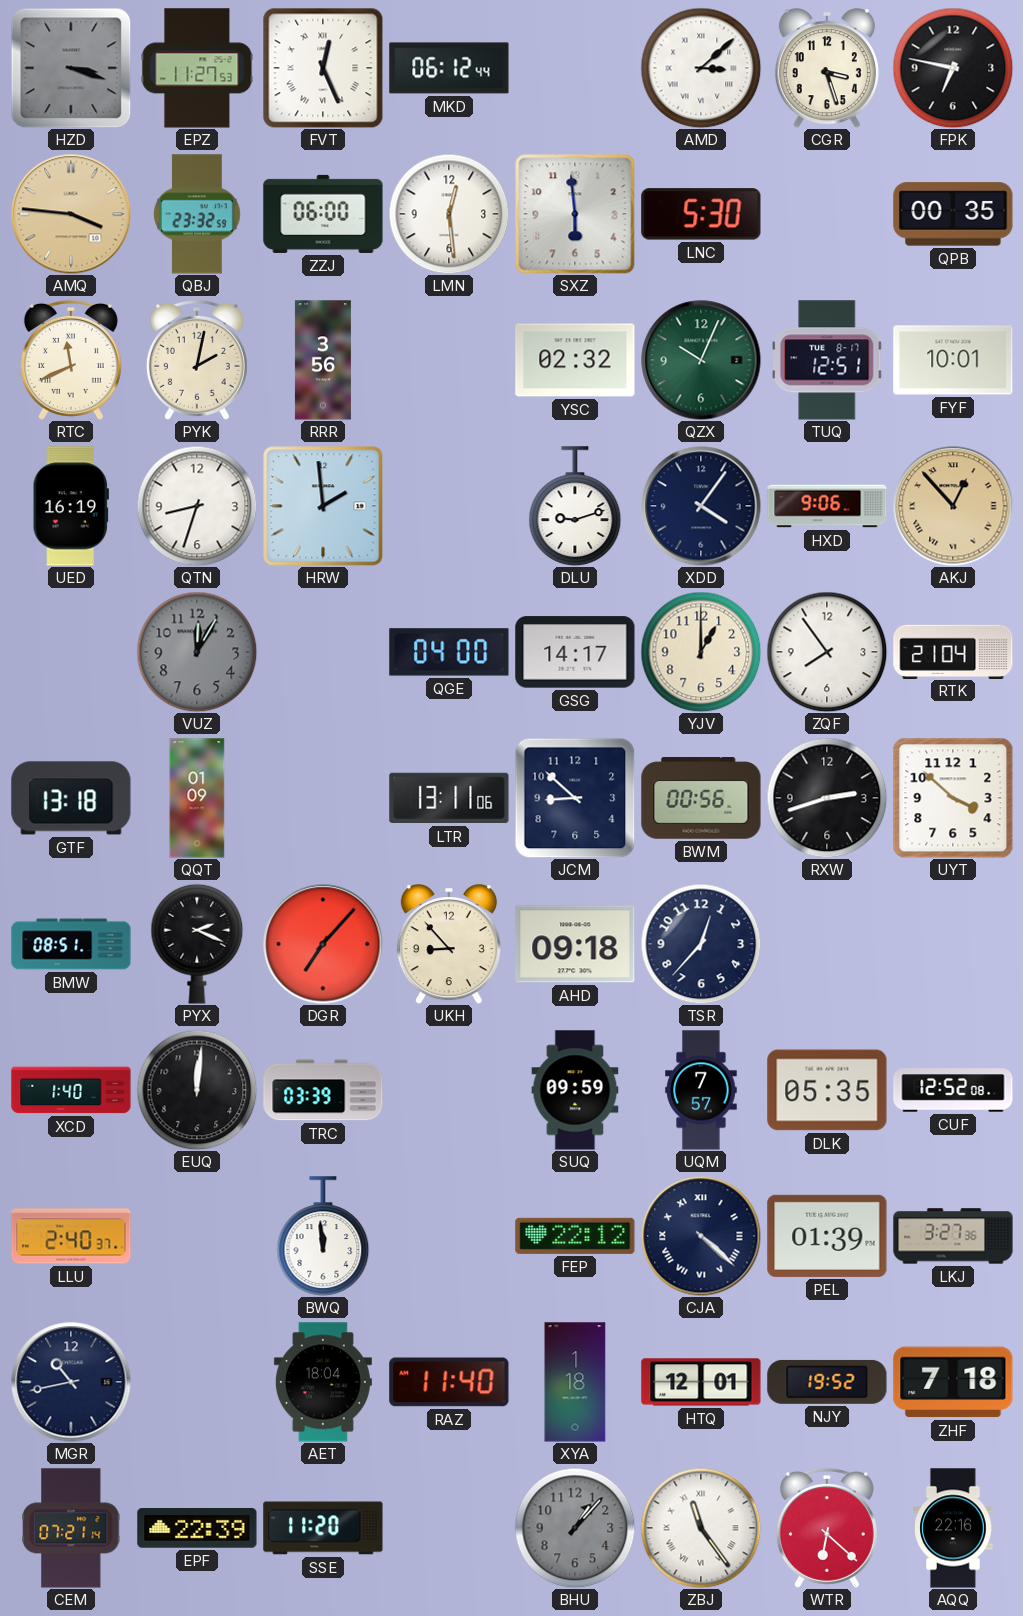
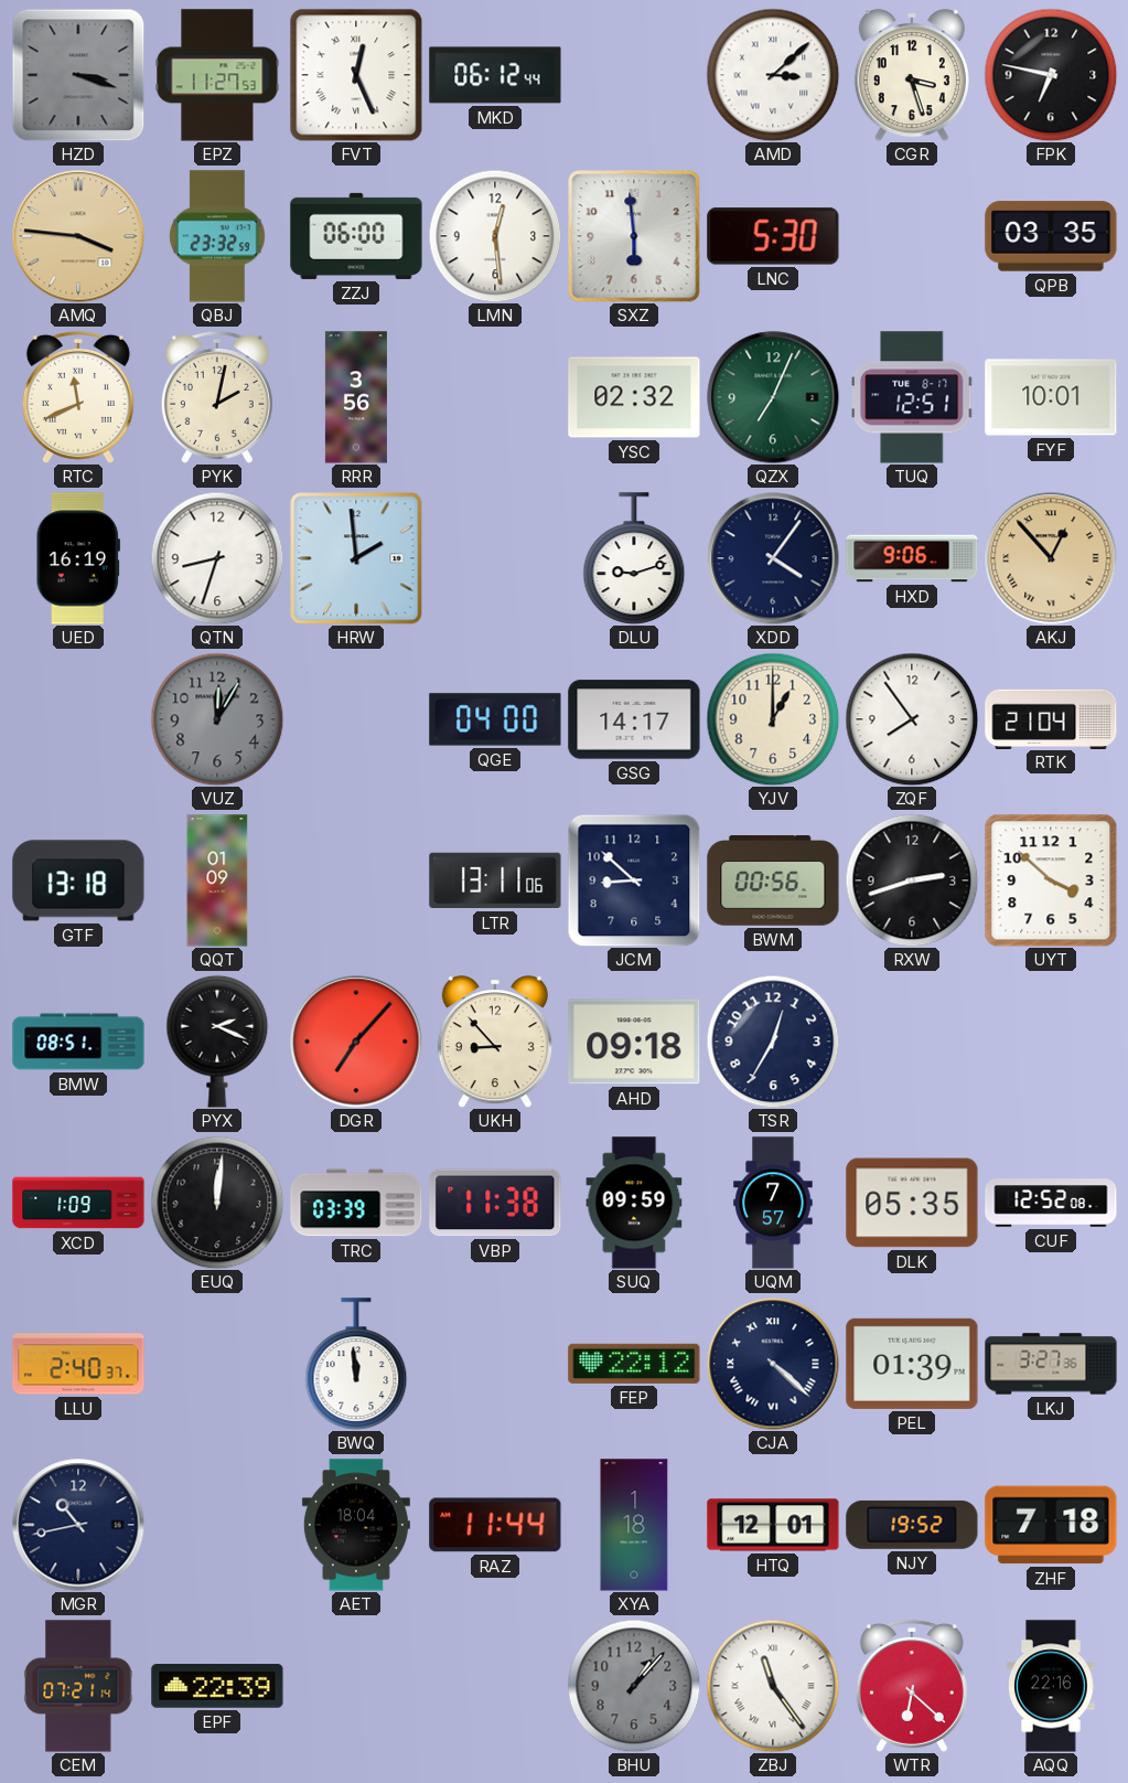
QPB: 00:35 -> 03:35
QZX: 10:04 -> 7:04
TSR: 12:37 -> 12:35
XCD: 1:40 -> 1:09
VBP: none -> 11:38
RAZ: 11:40 -> 11:44
SSE: 11:20 -> none
